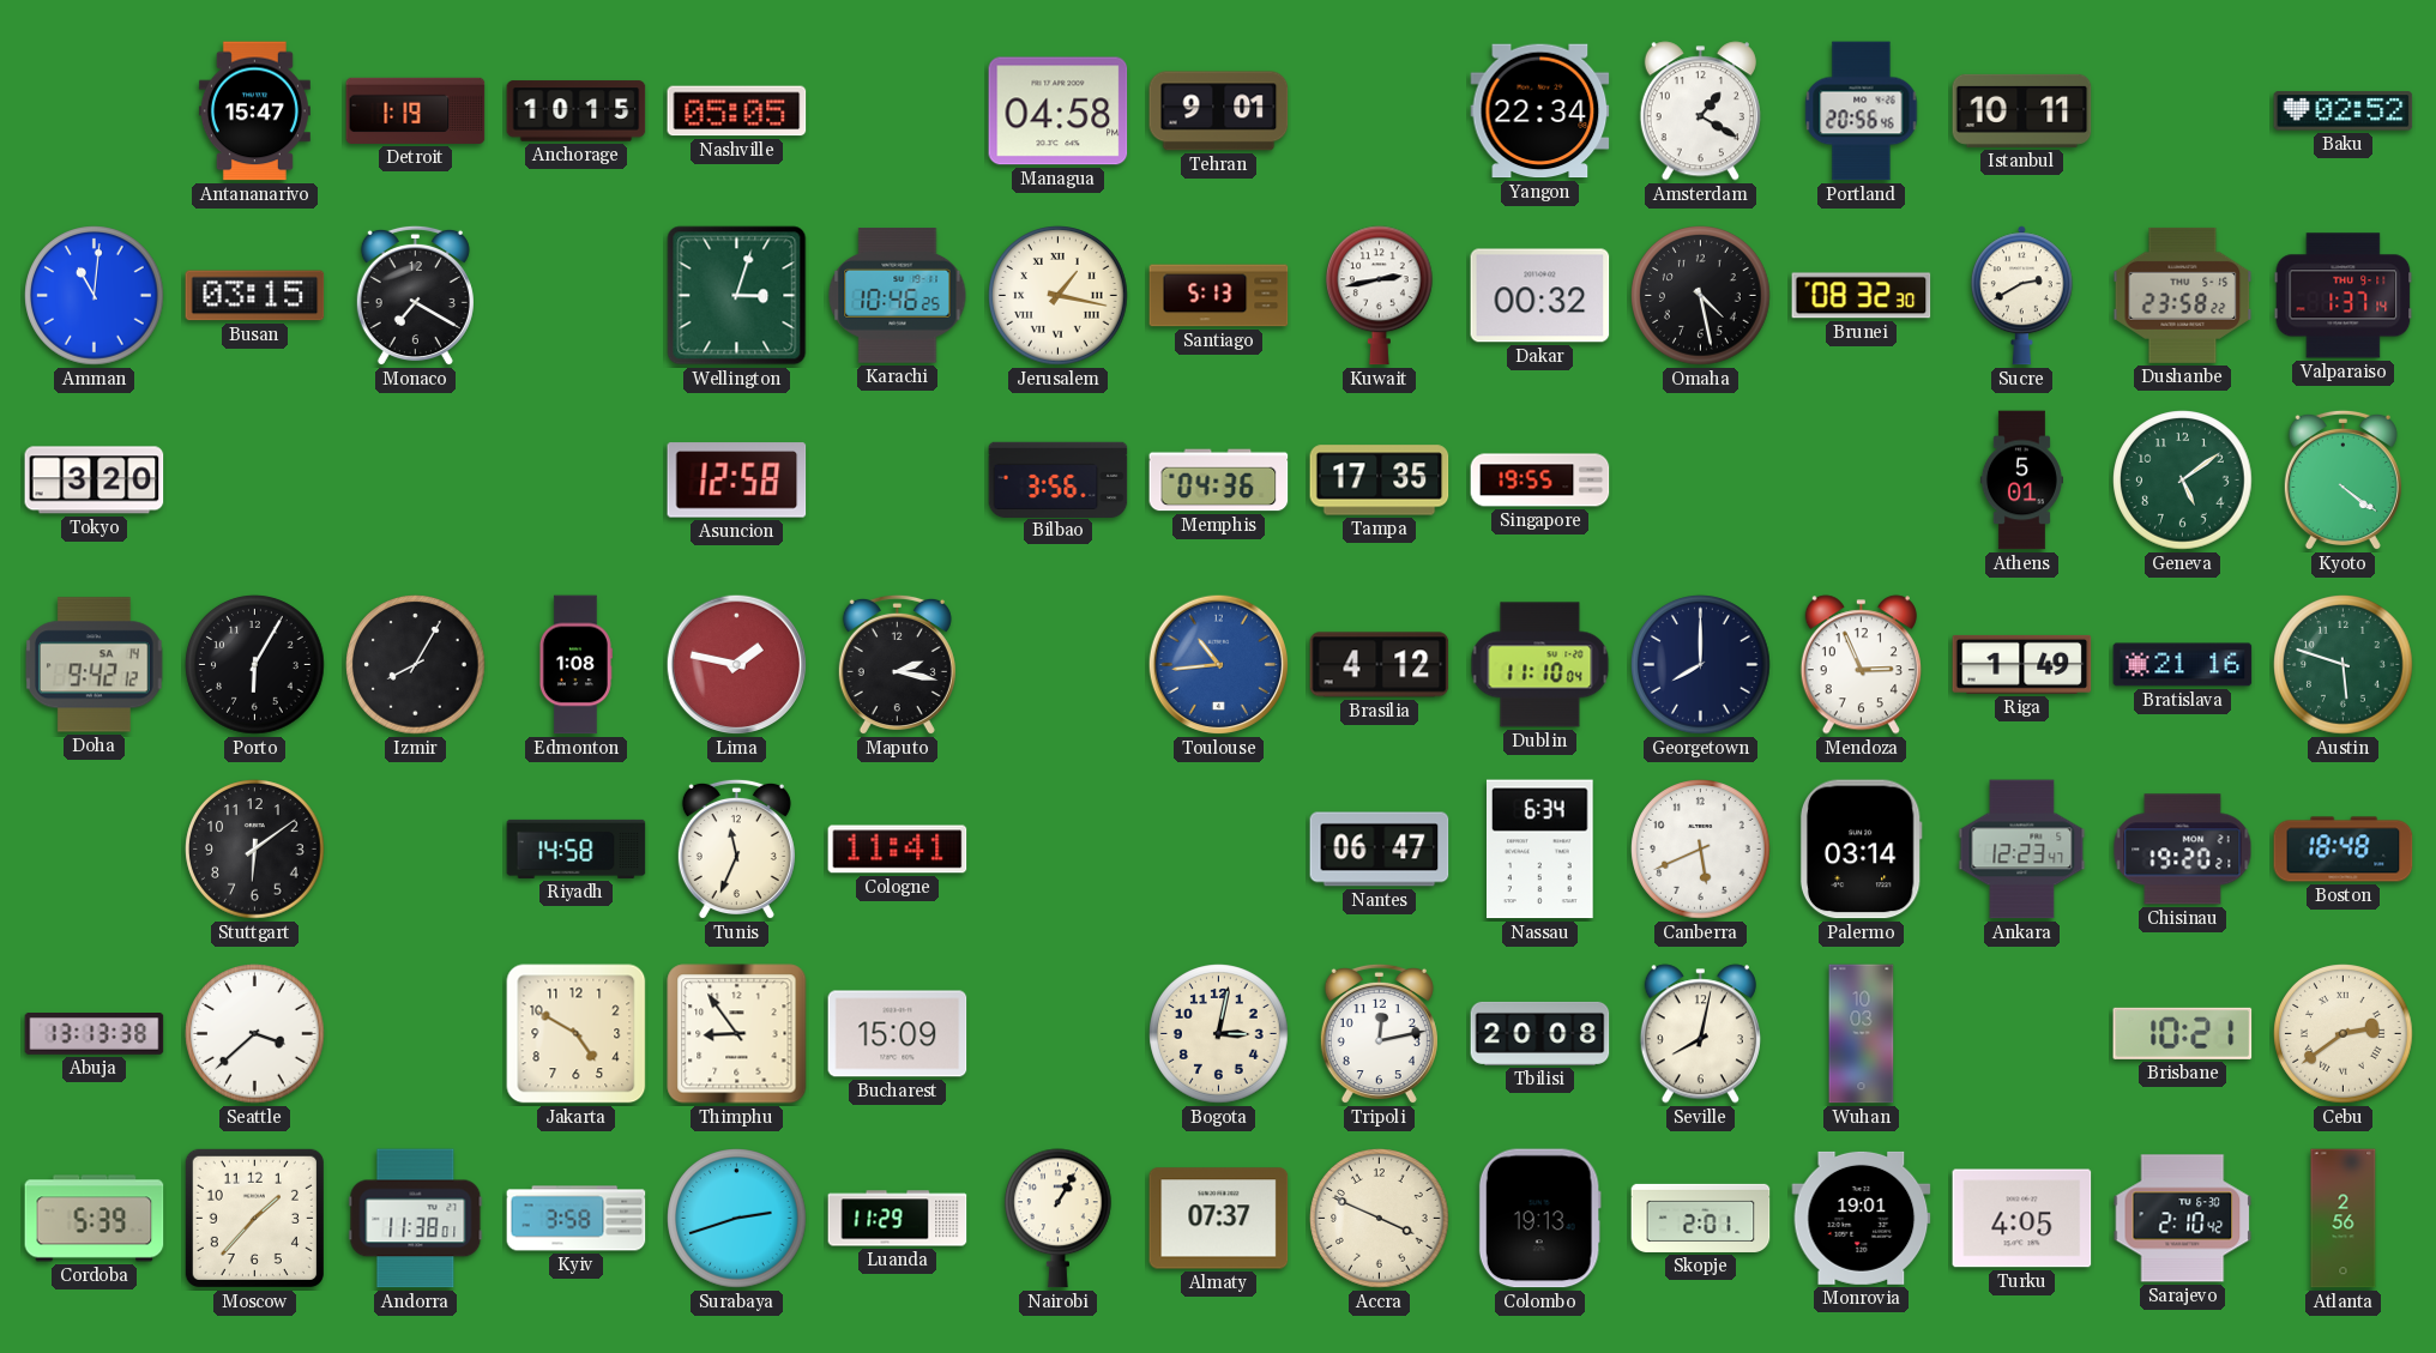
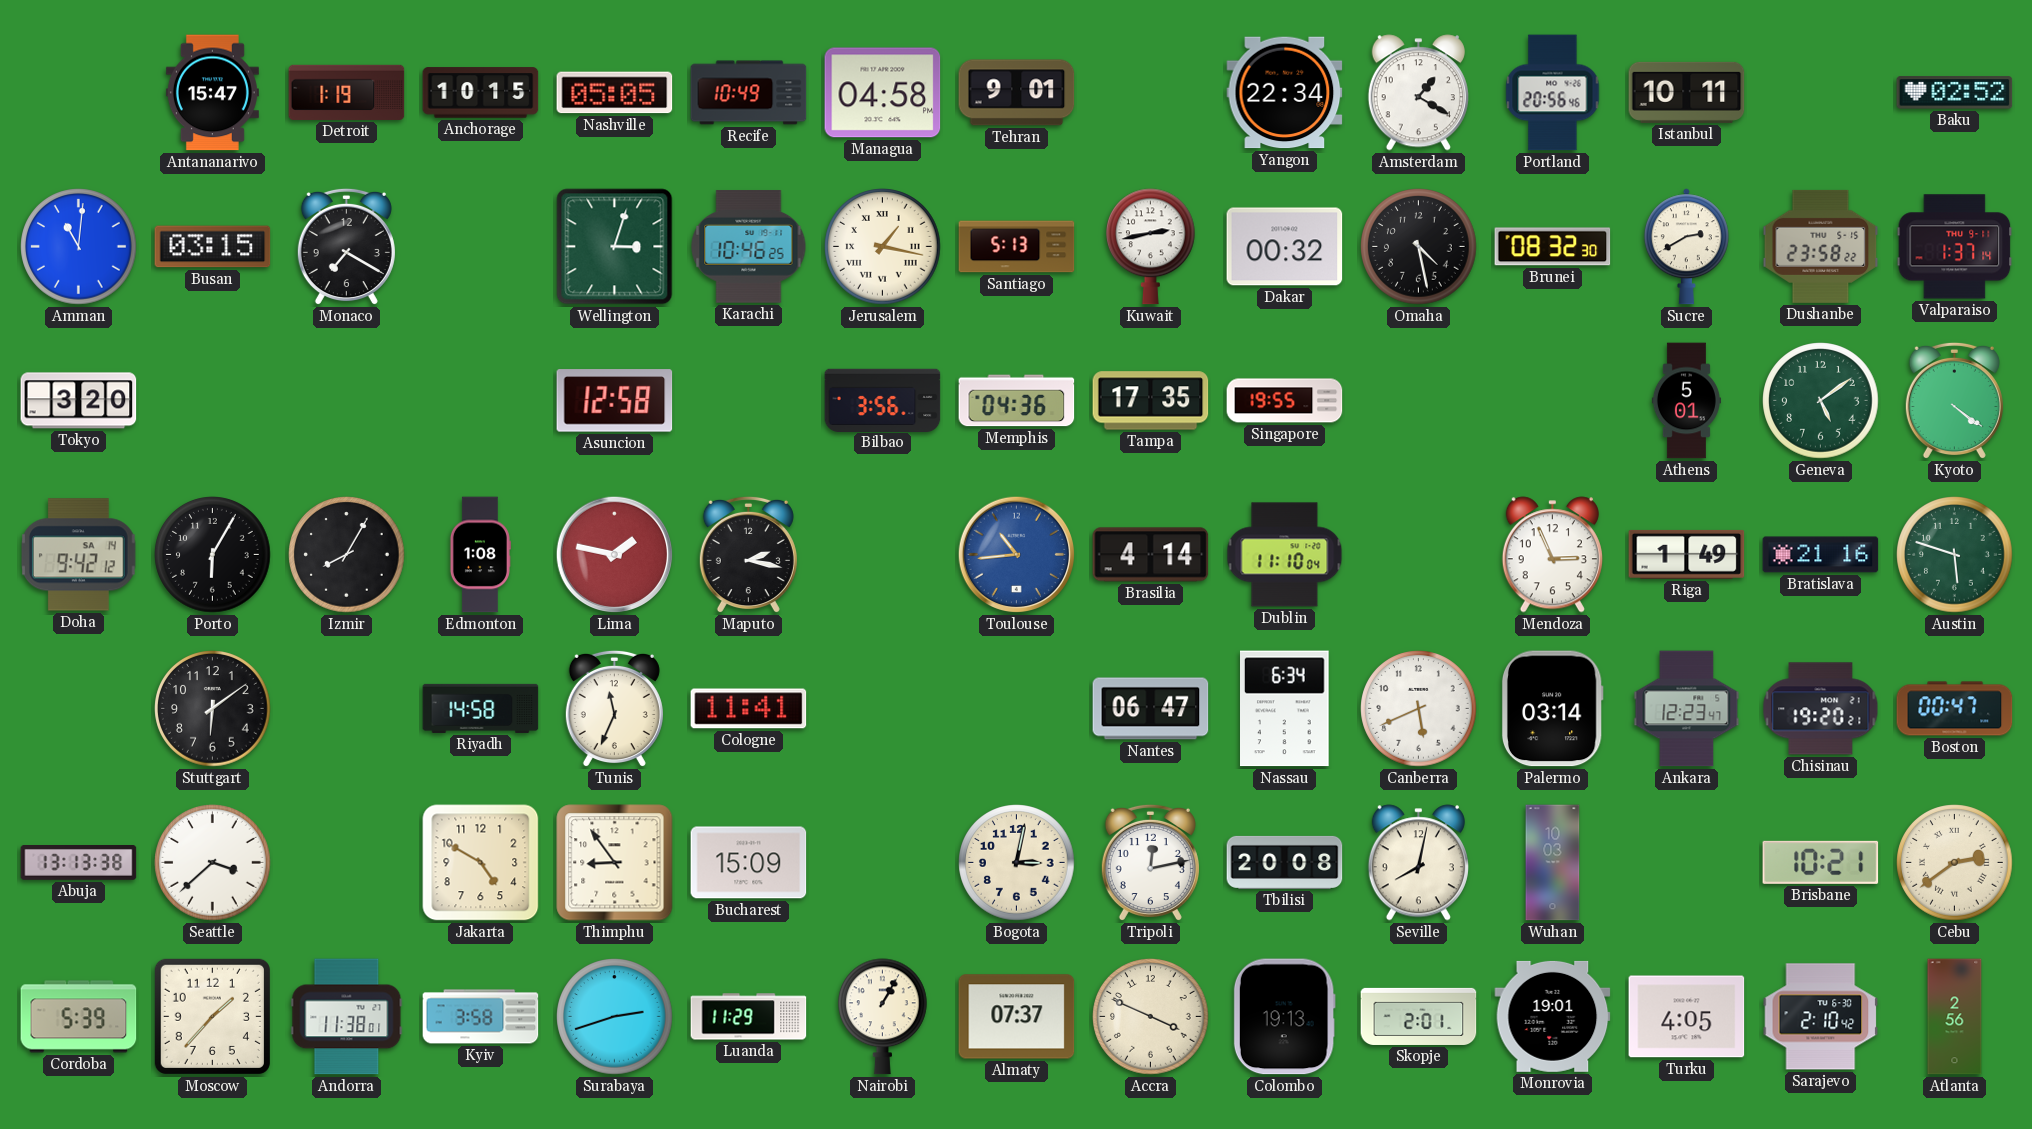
Recife: none -> 10:49
Brasilia: 4:12 -> 4:14
Georgetown: 8:00 -> none
Boston: 18:48 -> 00:47
